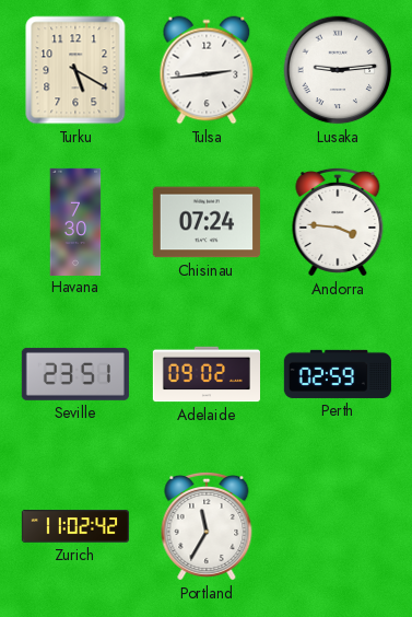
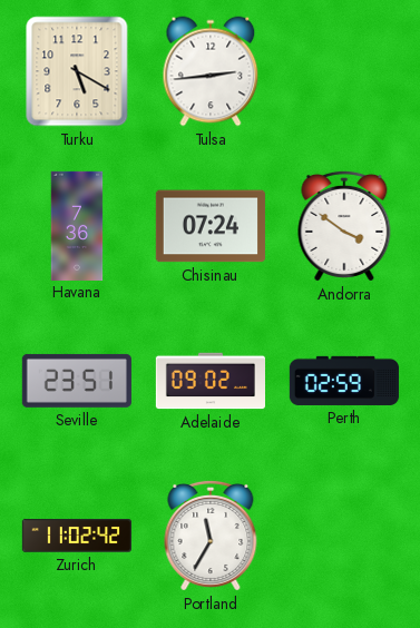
Lusaka: 9:14 -> none
Havana: 7:30 -> 7:36
Andorra: 3:46 -> 3:51
